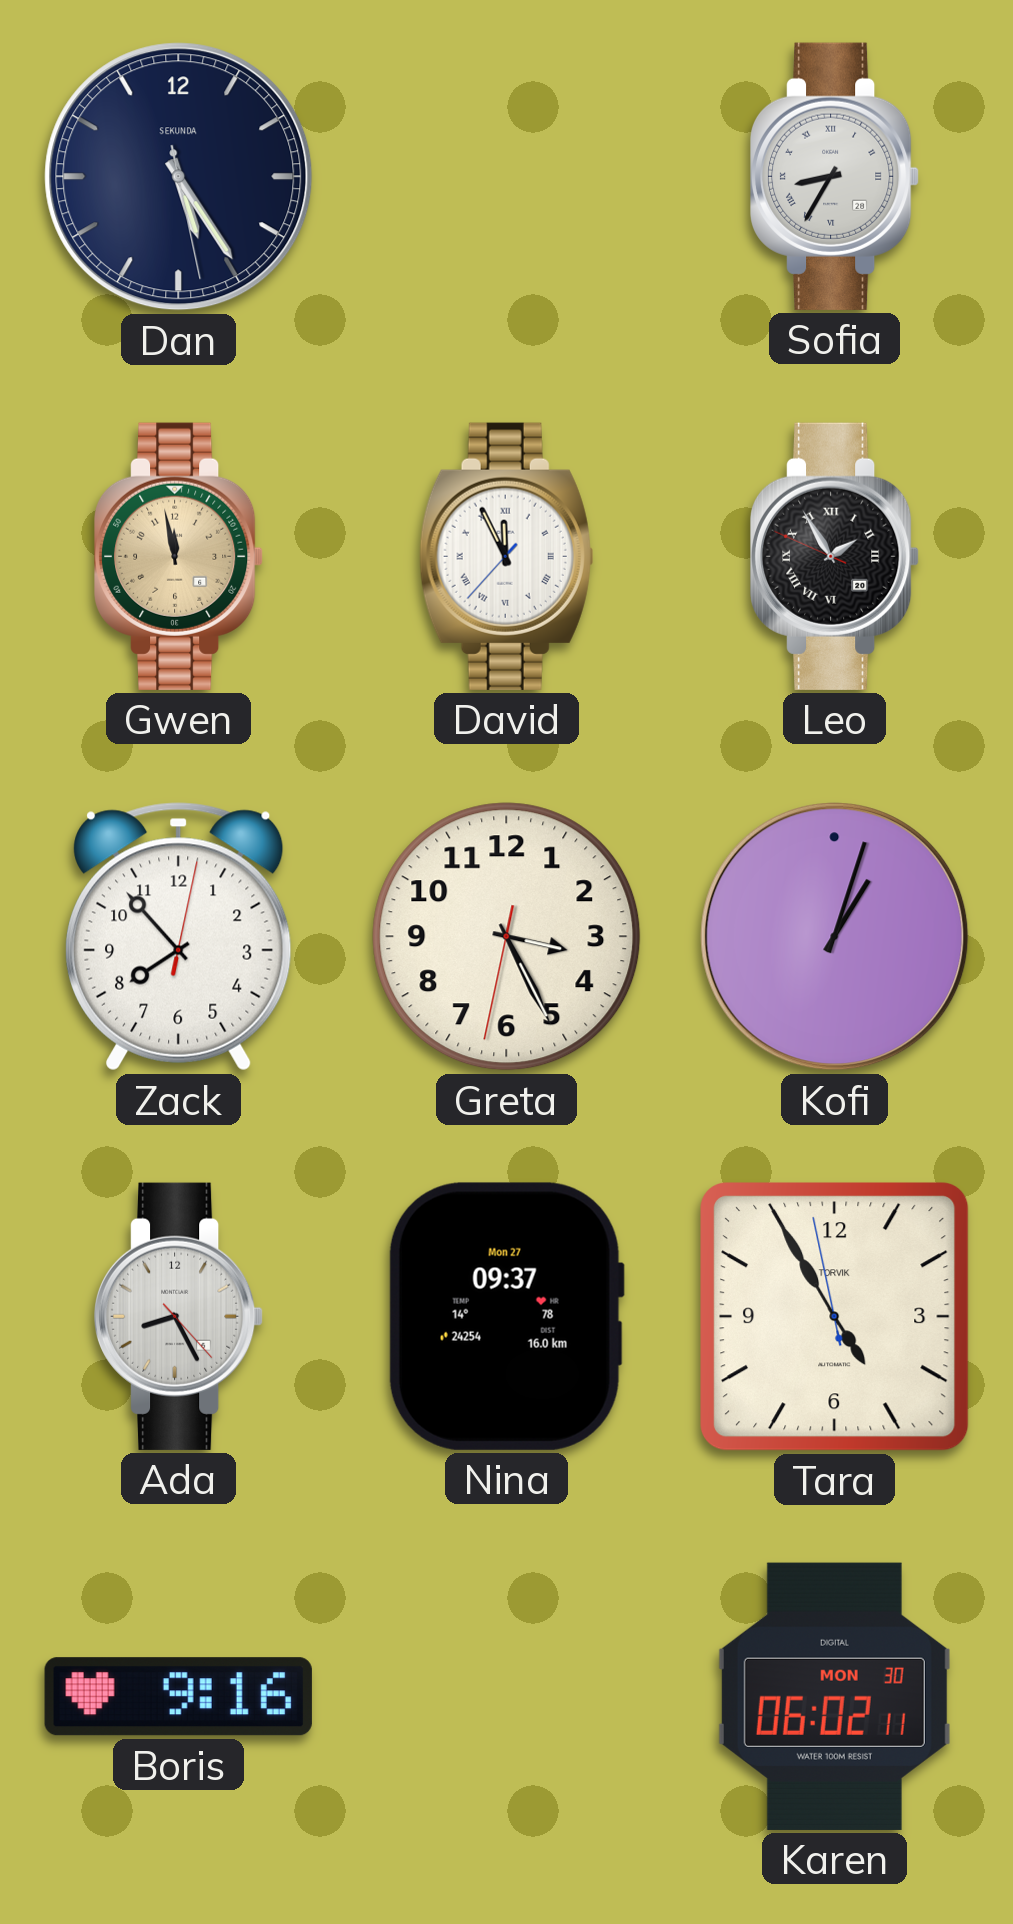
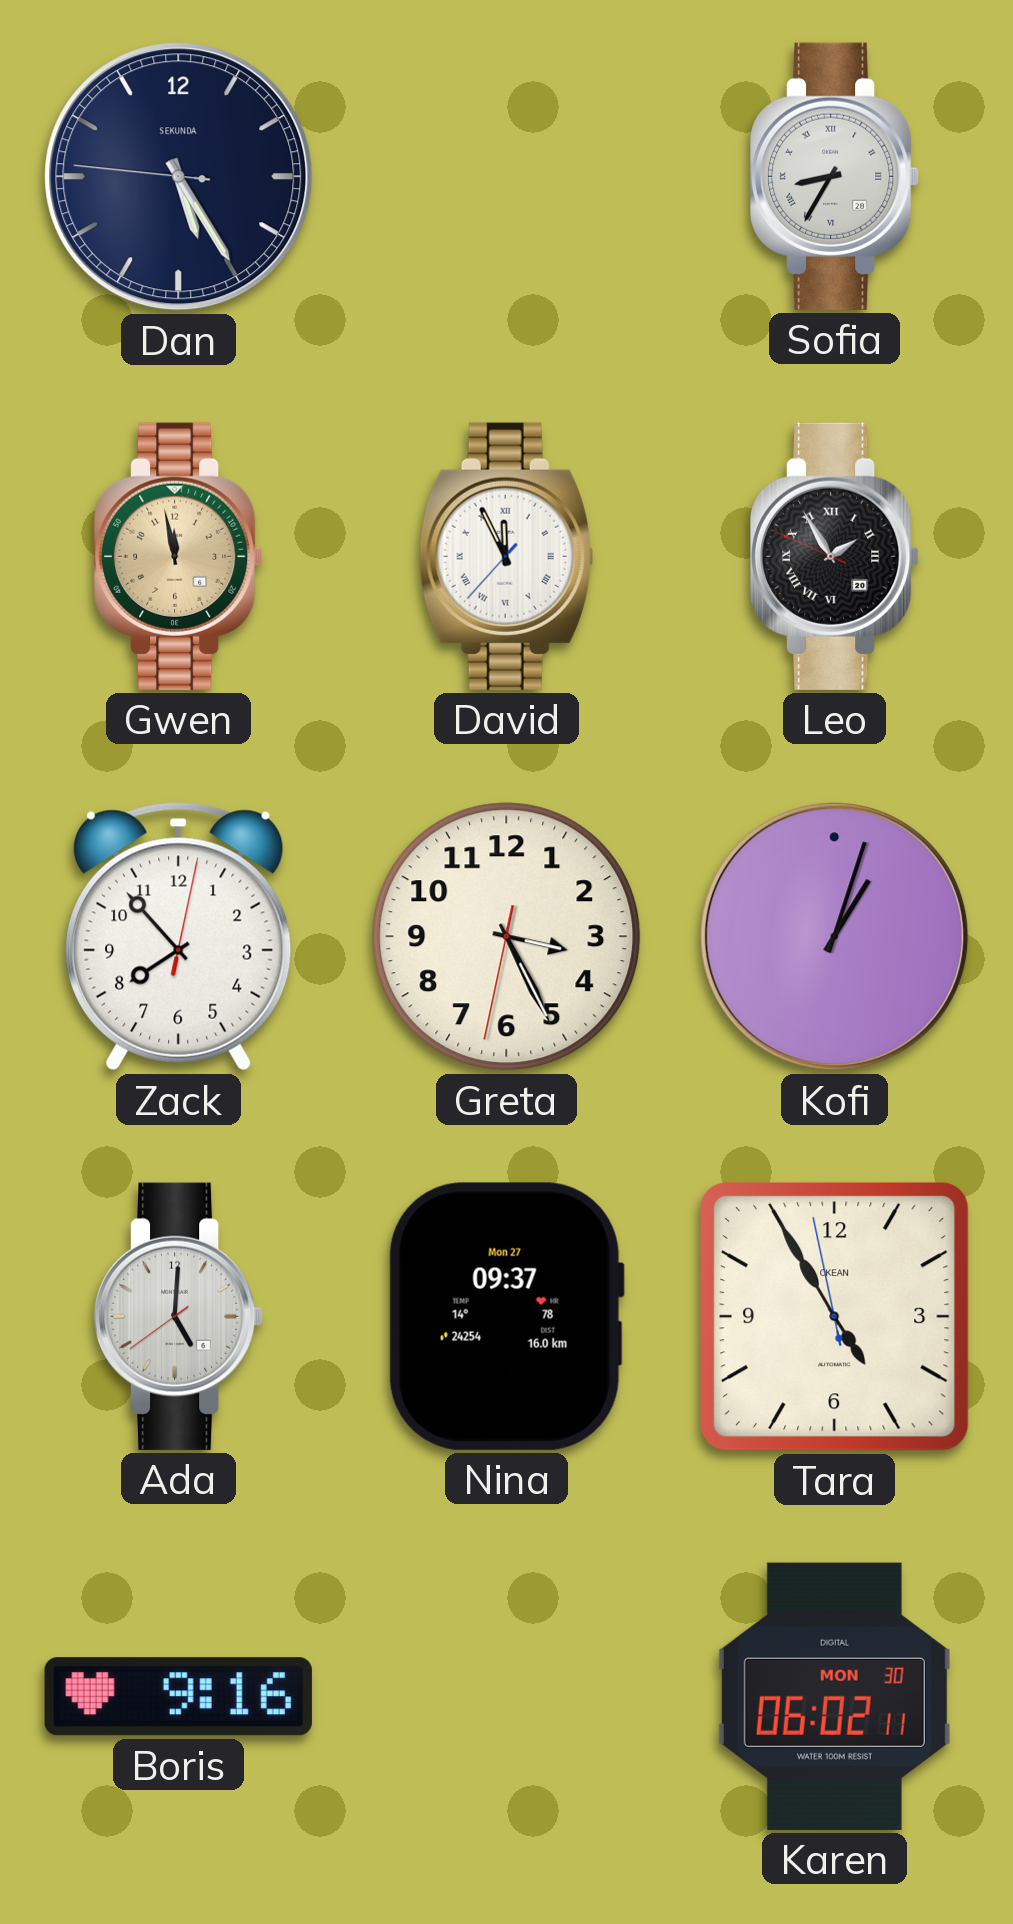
Dan: 5:24:28 -> 5:24:46
Ada: 8:25 -> 5:00
Tara brand: TORVIK -> OKEAN
